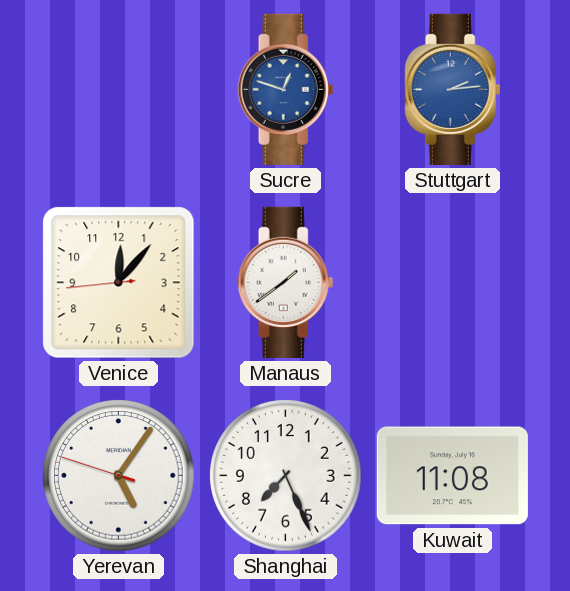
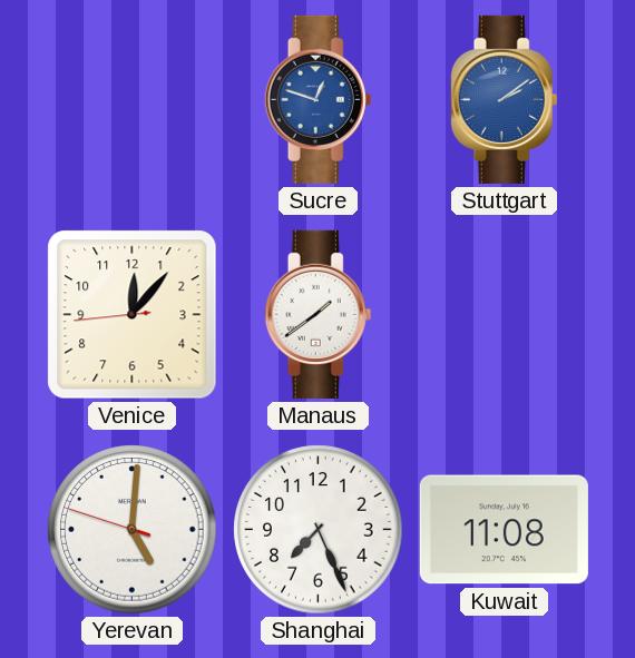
Stuttgart: 2:14 -> 2:09
Yerevan: 5:05 -> 5:00
